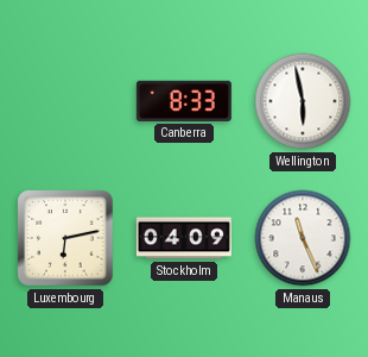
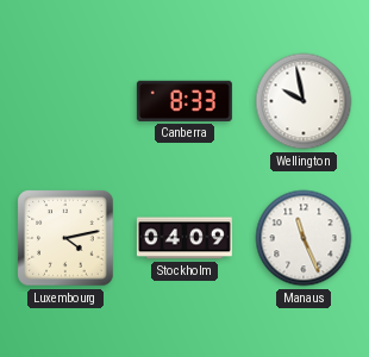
Wellington: 5:58 -> 9:58
Luxembourg: 6:13 -> 4:13
